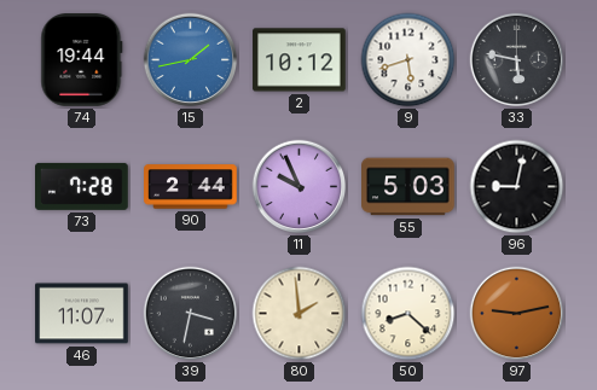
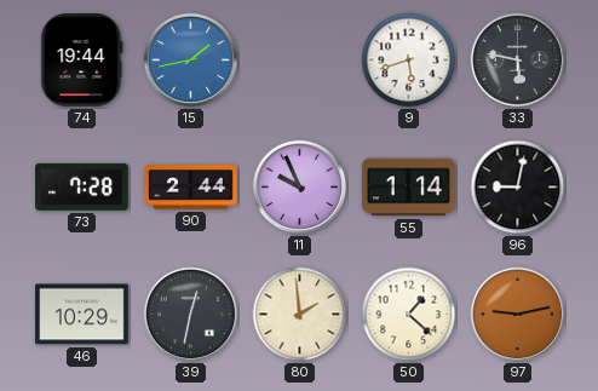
2: 10:12 -> none
55: 5:03 -> 1:14
46: 11:07 -> 10:29
39: 3:32 -> 12:32
50: 8:22 -> 1:22
